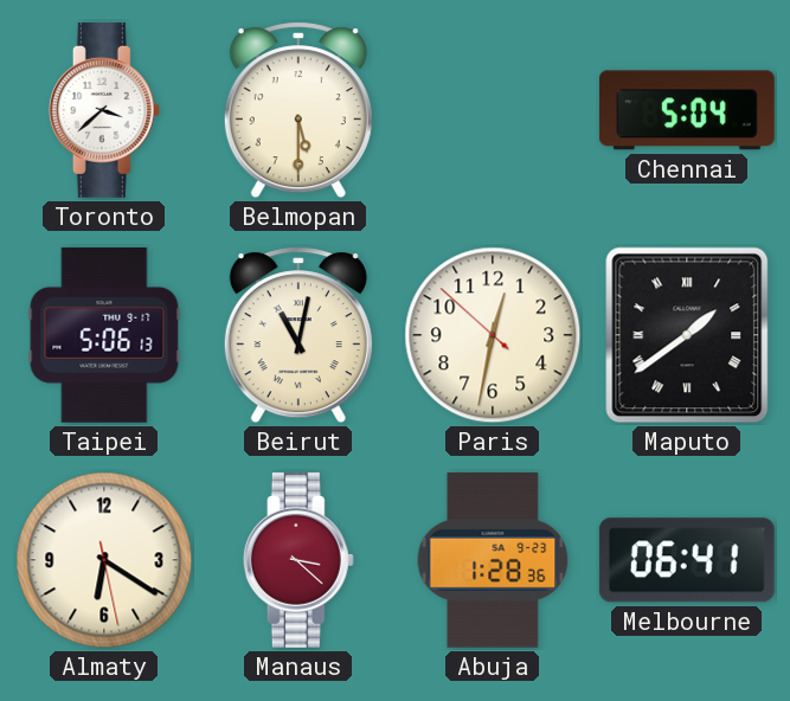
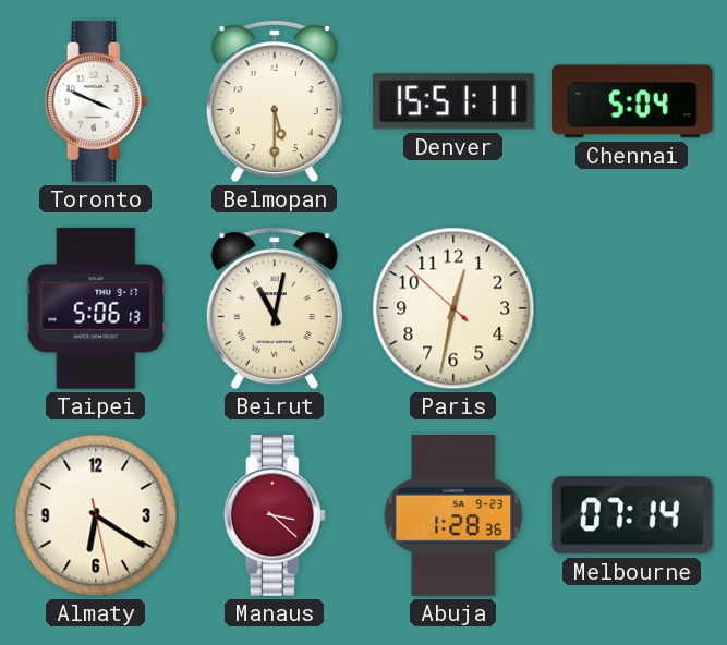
Toronto: 3:38 -> 3:49
Denver: none -> 15:51
Maputo: 1:39 -> none
Melbourne: 06:41 -> 07:14
